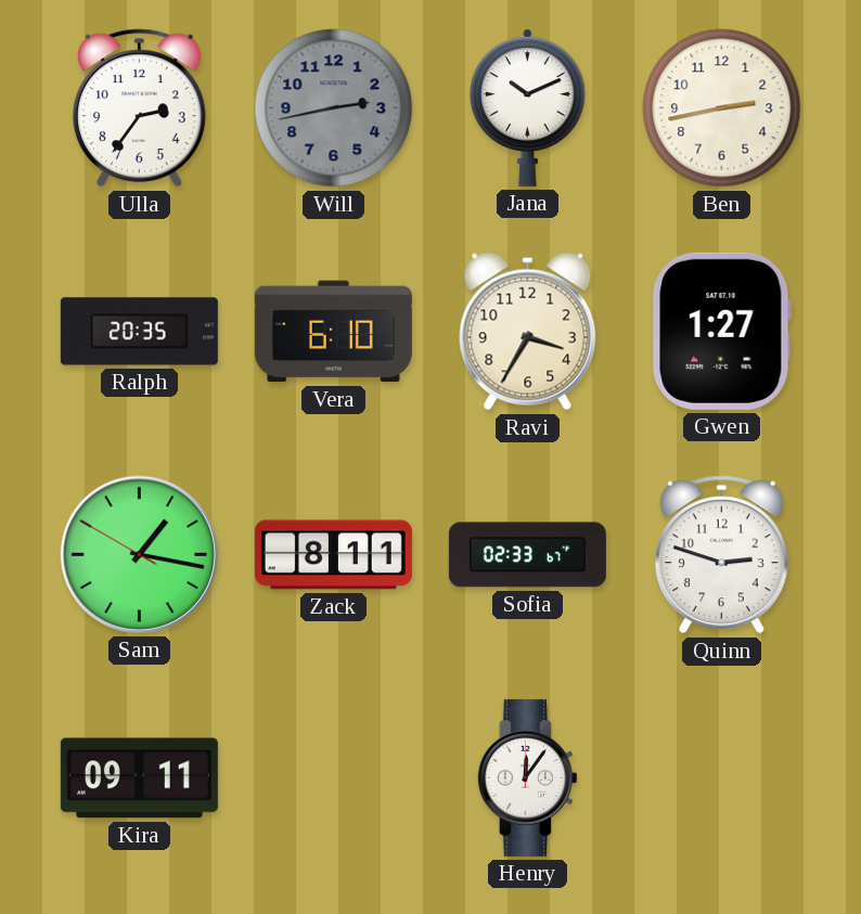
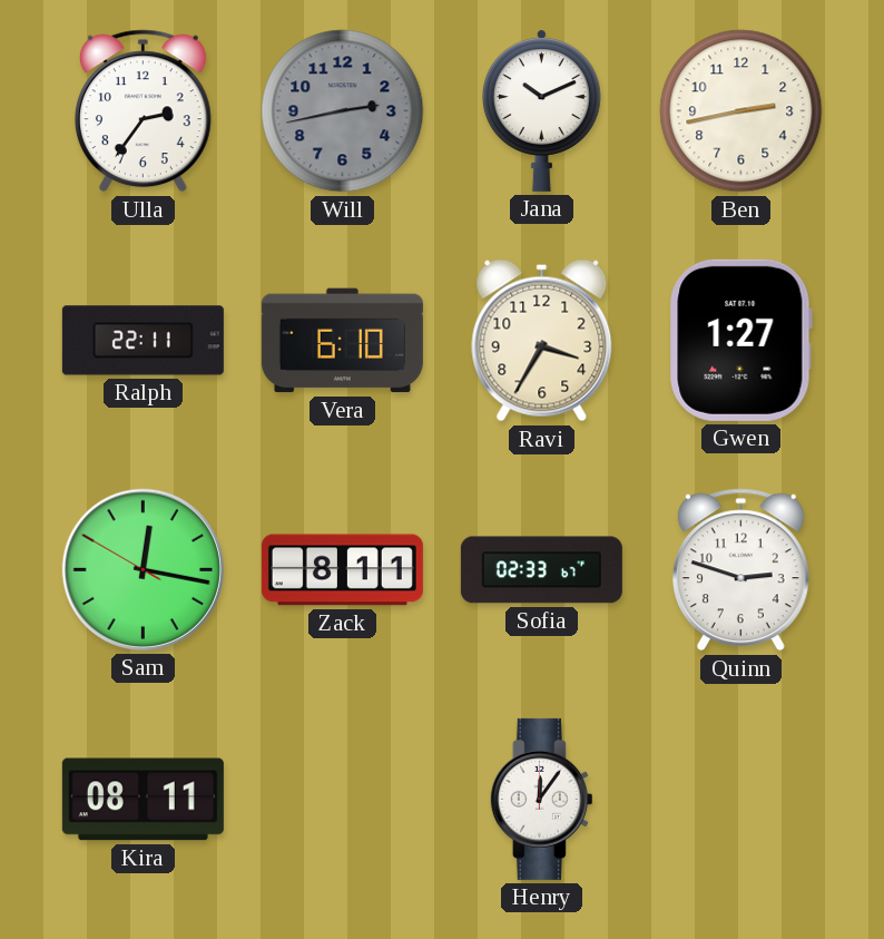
Ralph: 20:35 -> 22:11
Sam: 1:16 -> 12:16
Kira: 09:11 -> 08:11
